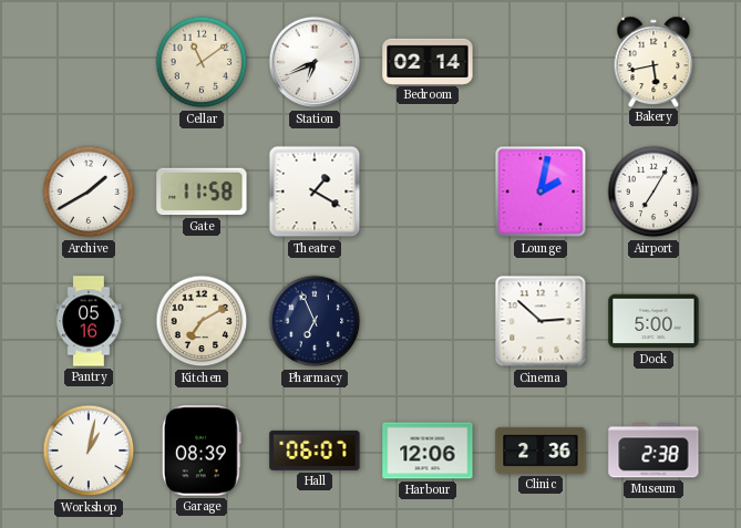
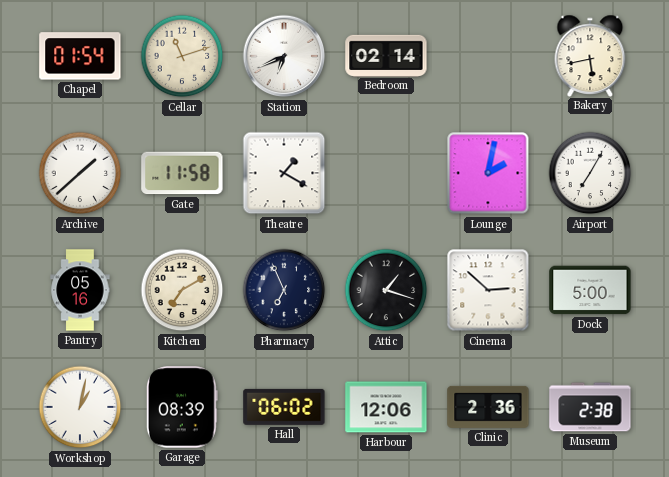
Chapel: none -> 01:54
Cellar: 11:09 -> 11:12
Archive: 1:40 -> 1:38
Attic: none -> 1:18
Hall: 06:07 -> 06:02
